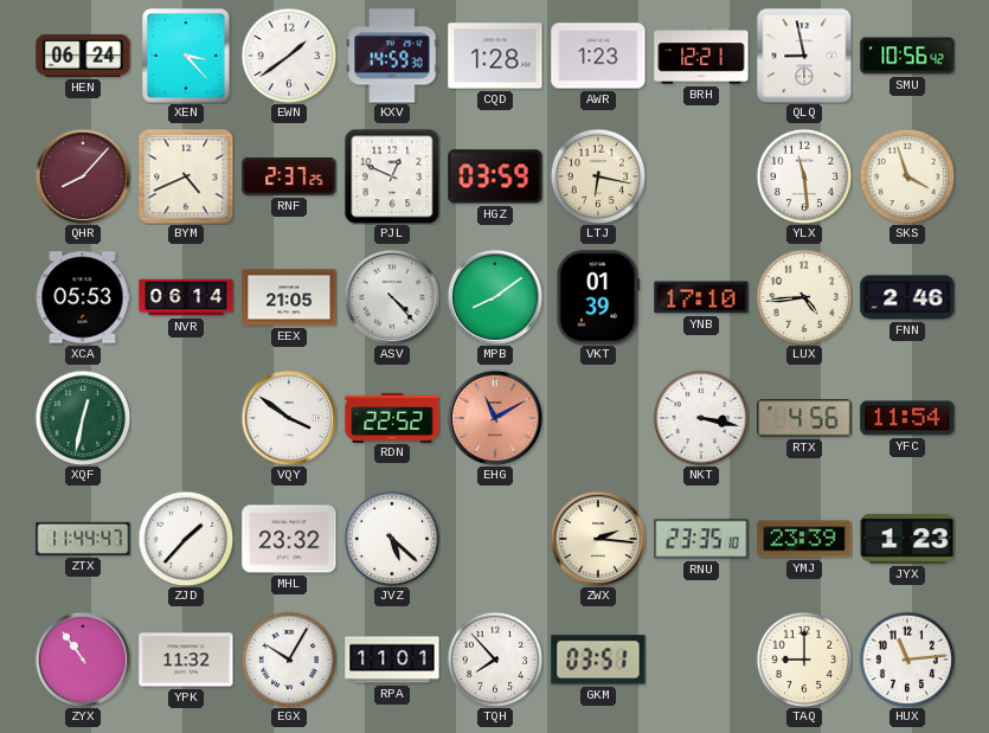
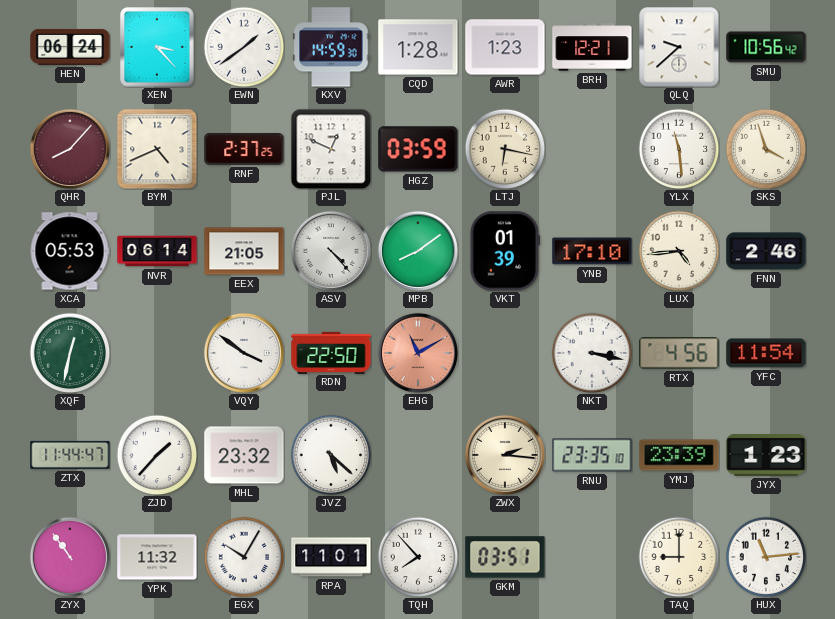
QLQ: 8:58 -> 9:38
RDN: 22:52 -> 22:50
